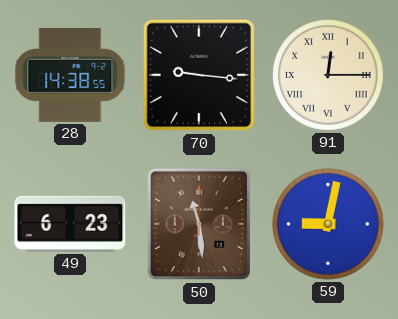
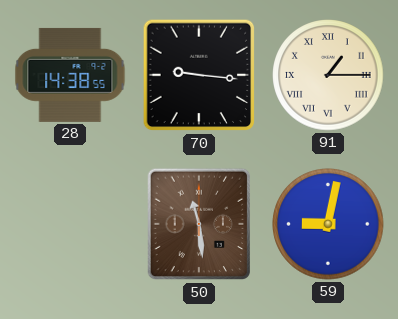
91: 12:15 -> 1:15
49: 6:23 -> none
